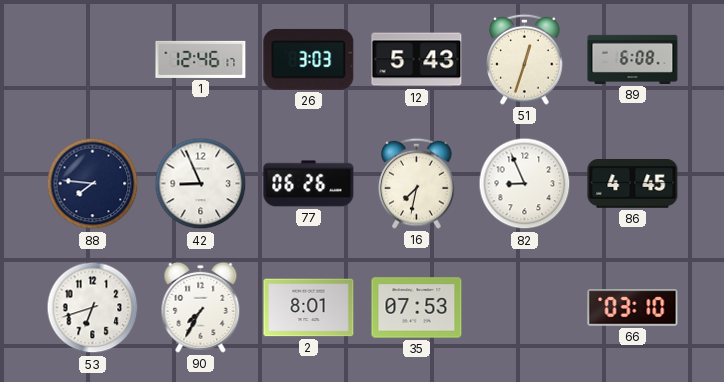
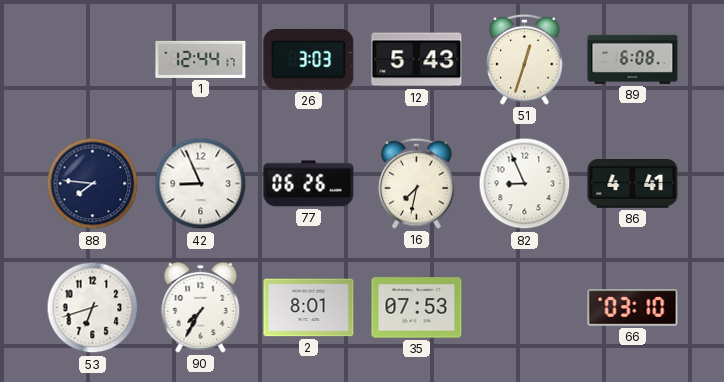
1: 12:46 -> 12:44
86: 4:45 -> 4:41
